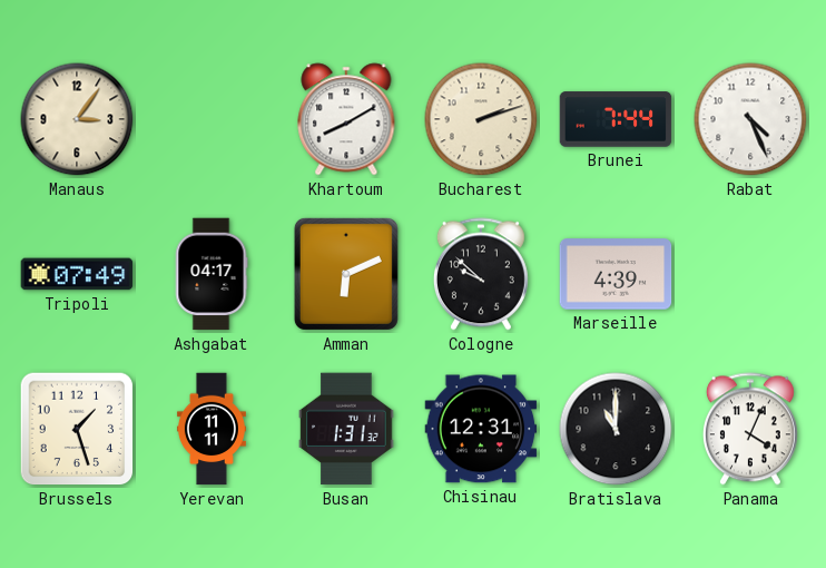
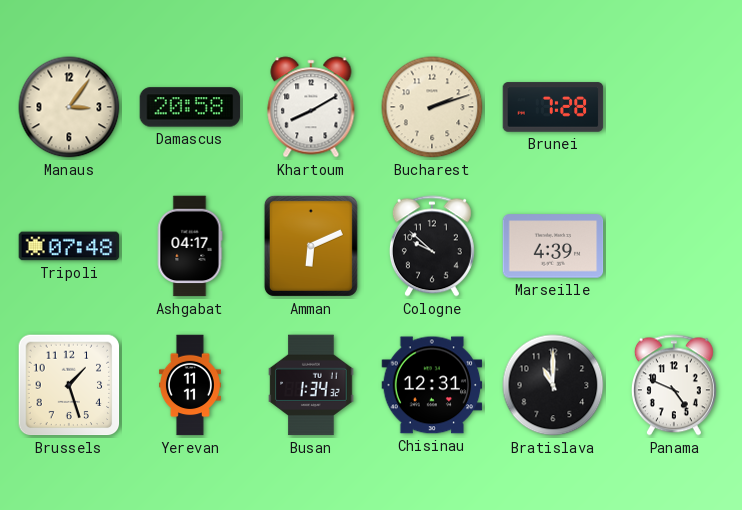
Damascus: none -> 20:58
Brunei: 7:44 -> 7:28
Rabat: 4:26 -> none
Tripoli: 07:49 -> 07:48
Busan: 1:31 -> 1:34
Panama: 4:04 -> 4:49
